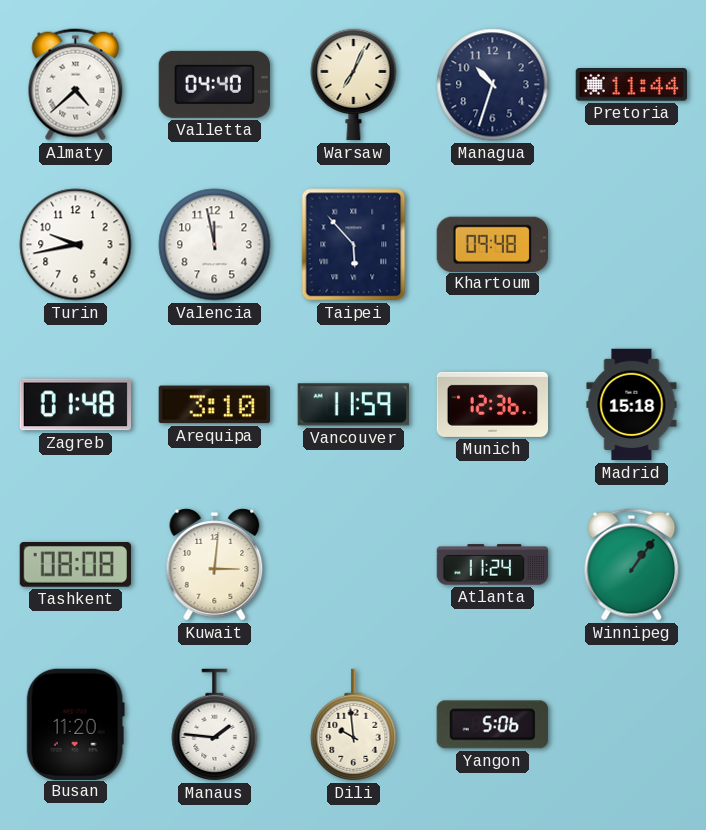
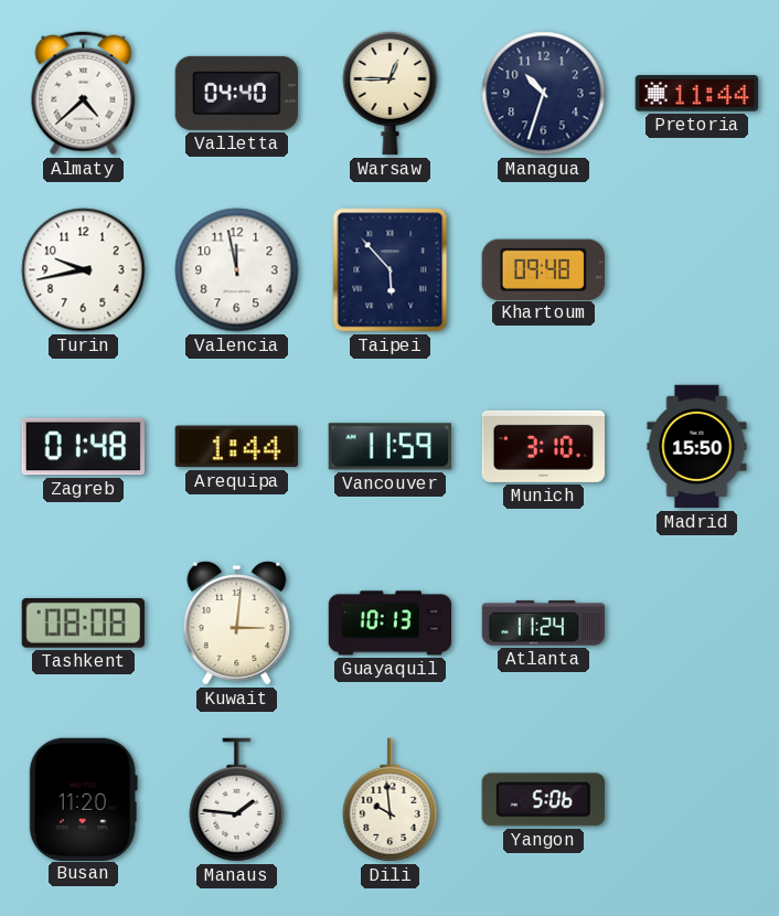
Warsaw: 7:04 -> 12:45
Arequipa: 3:10 -> 1:44
Munich: 12:36 -> 3:10
Madrid: 15:18 -> 15:50
Guayaquil: none -> 10:13
Winnipeg: 1:06 -> none
